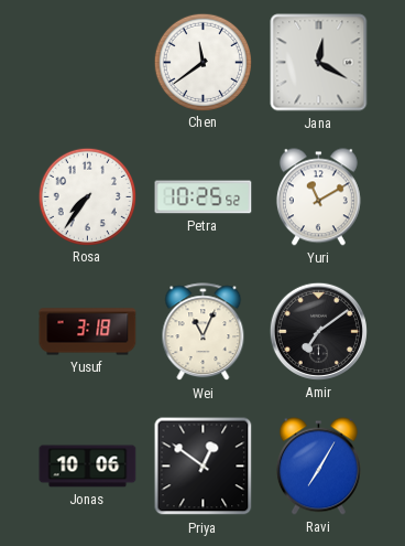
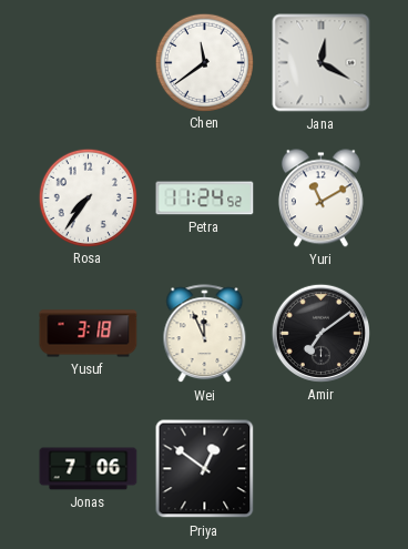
Petra: 10:25 -> 11:24
Wei: 11:04 -> 11:56
Jonas: 10:06 -> 7:06
Ravi: 7:05 -> none
